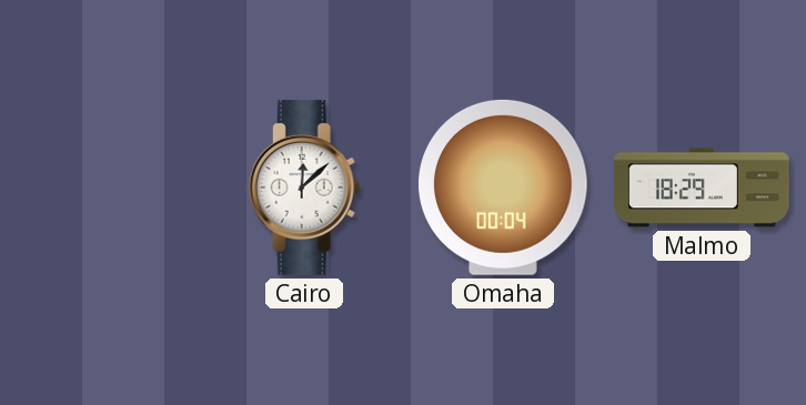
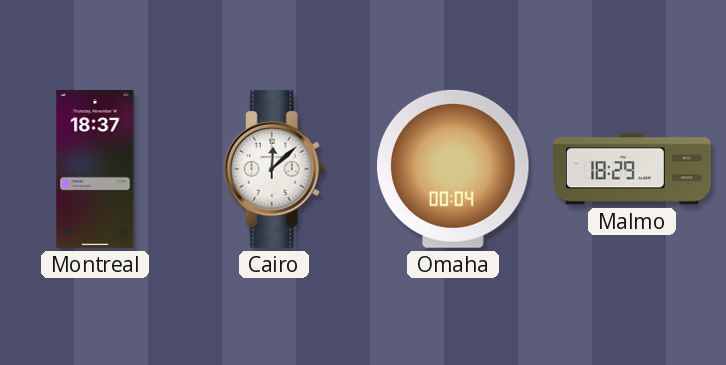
Montreal: none -> 18:37
